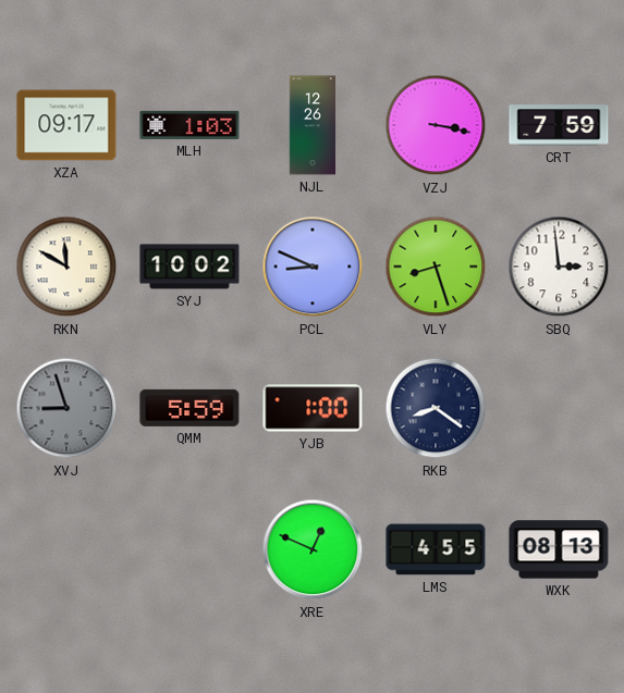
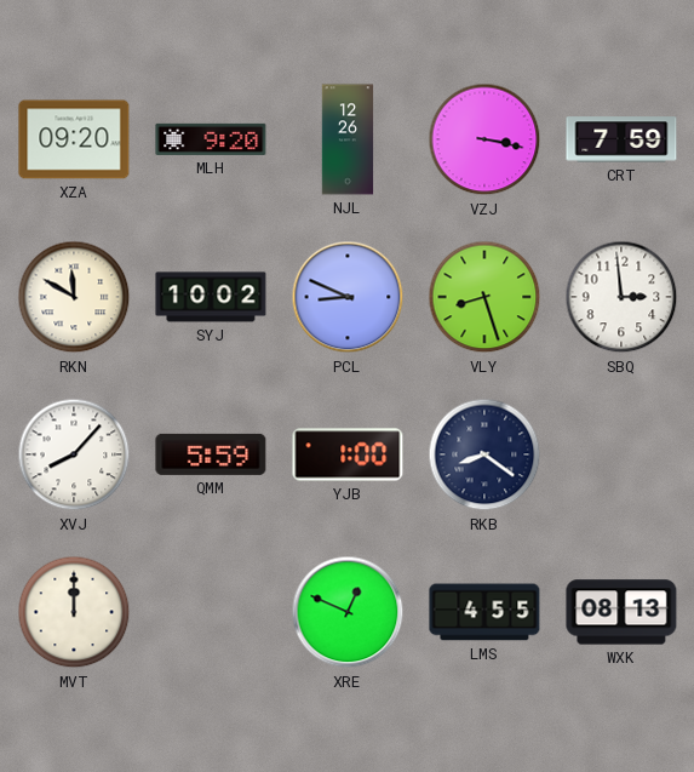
XZA: 09:17 -> 09:20
MLH: 1:03 -> 9:20
XVJ: 8:57 -> 8:07
XVJ dial: grey -> white
MVT: none -> 12:00
